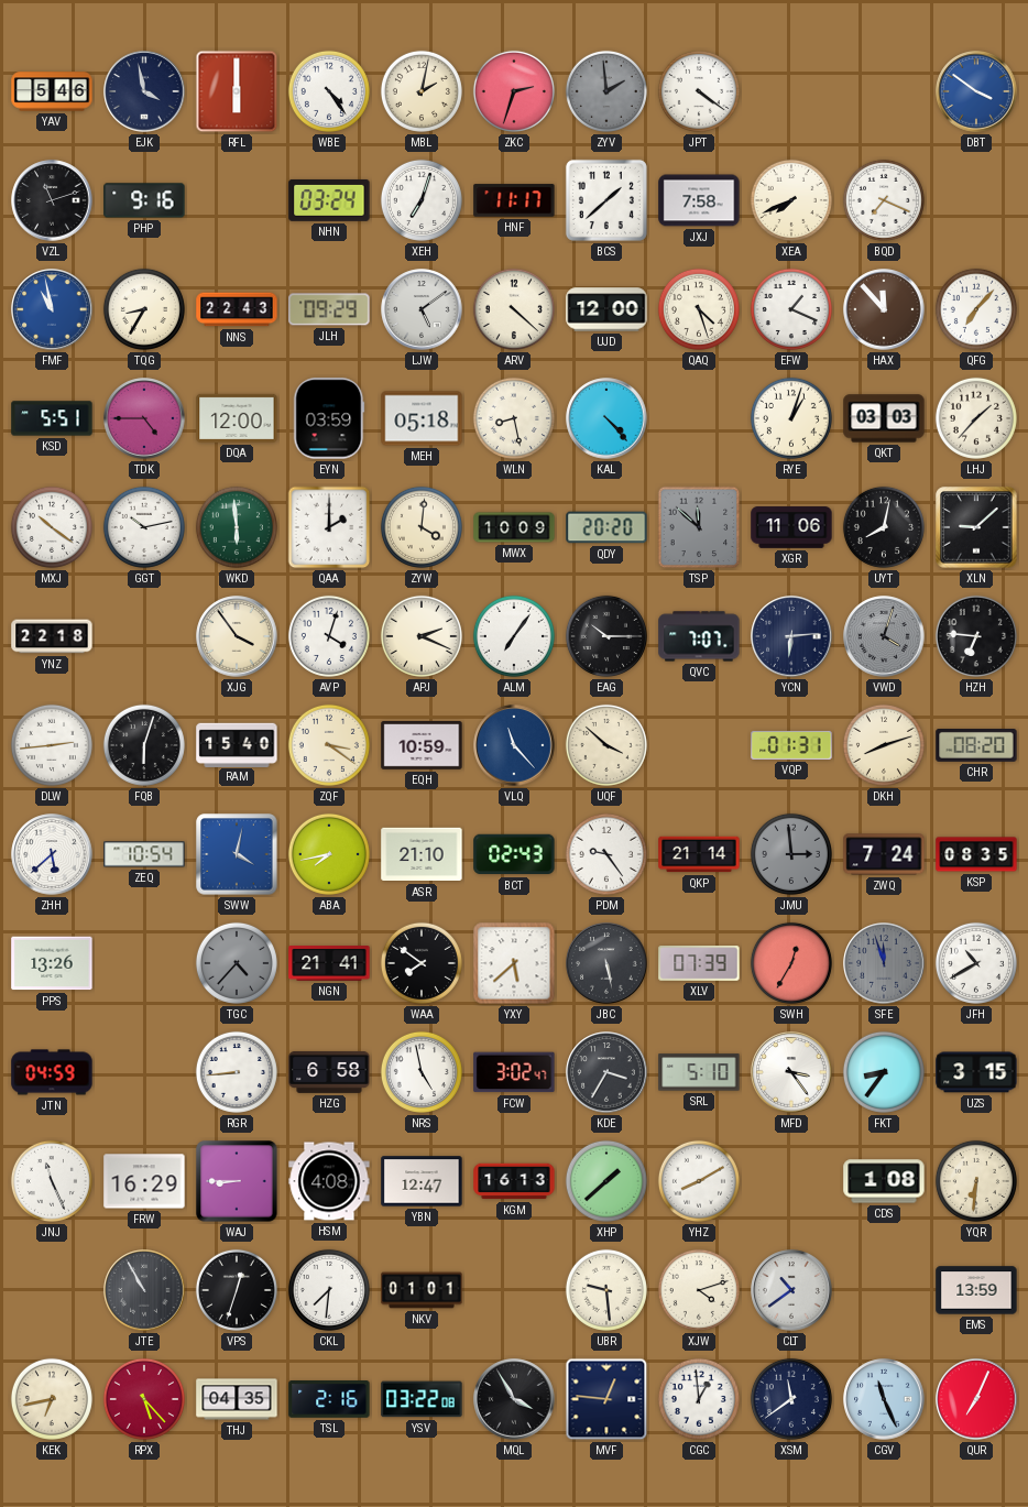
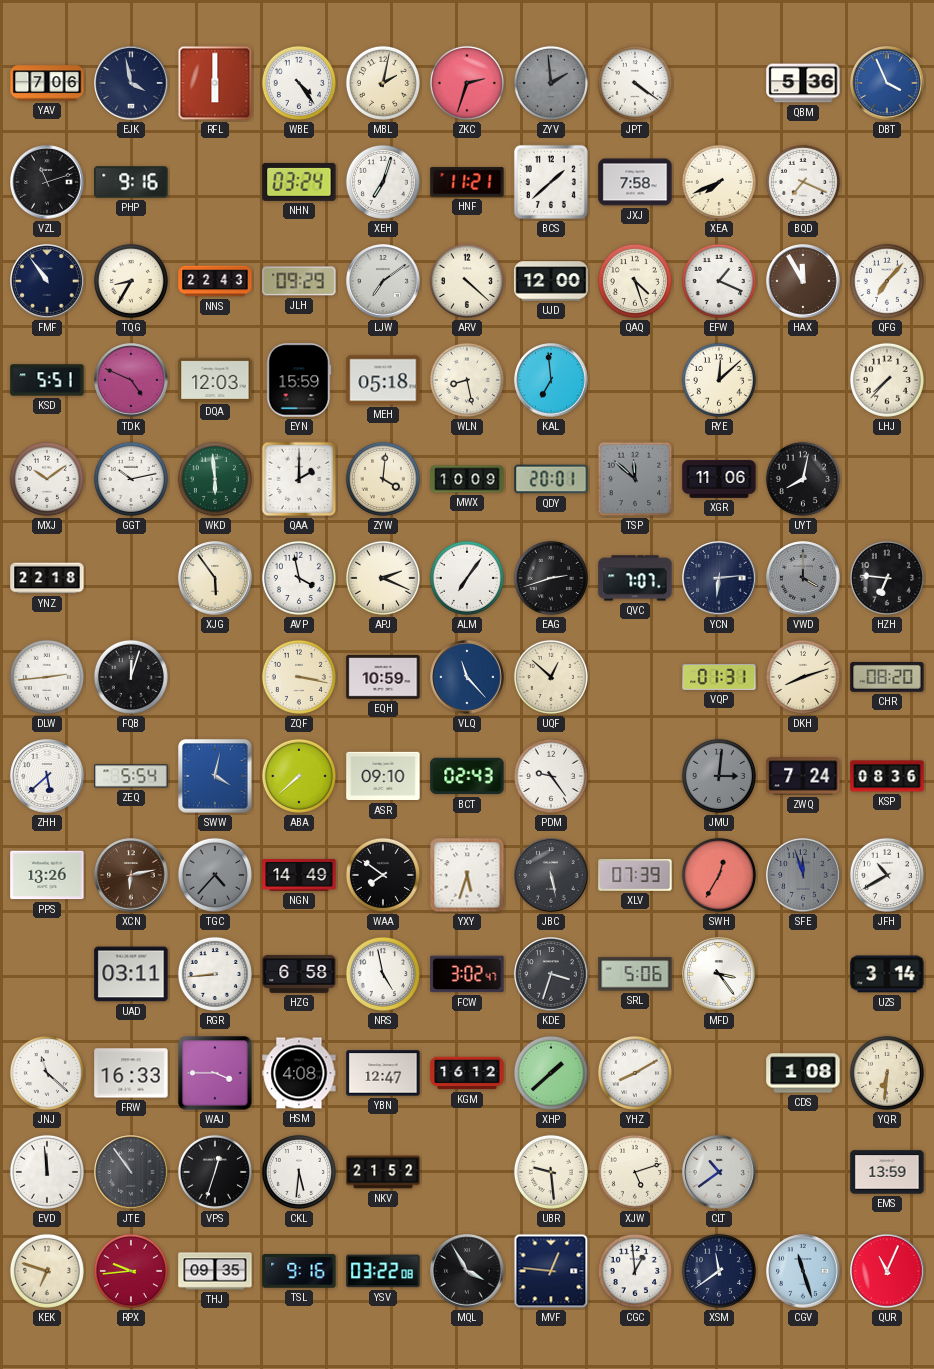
YAV: 5:46 -> 7:06
QBM: none -> 5:36
DBT: 3:51 -> 3:56
HNF: 11:17 -> 11:21
FMF: 10:58 -> 10:54
FMF dial: blue -> navy
LJW: 5:09 -> 7:09
HAX: 11:53 -> 11:55
TDK: 4:45 -> 4:49
DQA: 12:00 -> 12:03
EYN: 03:59 -> 15:59
KAL: 4:23 -> 6:59
RYE: 1:03 -> 12:08
QKT: 03:03 -> none
LHJ: 1:37 -> 7:37
MXJ: 10:21 -> 10:09
QDY: 20:20 -> 20:01
XLN: 9:08 -> none
XJG: 3:54 -> 5:54
AVP: 4:03 -> 3:58
EAG: 10:15 -> 2:42
VWD: 4:03 -> 4:00
FQB: 6:03 -> 12:03
RAM: 15:40 -> none
ZQF: 3:21 -> 3:17
UQF: 3:52 -> 12:52
ZEQ: 10:54 -> 5:54
ABA: 7:43 -> 7:38
ASR: 21:10 -> 09:10
QKP: 21:14 -> none
JMU: 2:59 -> 3:01
KSP: 08:35 -> 08:36
XCN: none -> 6:13
NGN: 21:41 -> 14:49
YXY: 5:38 -> 5:33
JTN: 04:59 -> none
UAD: none -> 03:11
KDE: 3:35 -> 3:33
SRL: 5:10 -> 5:06
FKT: 8:36 -> none
UZS: 3:15 -> 3:14
JNJ: 11:26 -> 11:22
FRW: 16:29 -> 16:33
WAJ: 8:45 -> 3:45
KGM: 16:13 -> 16:12
EVD: none -> 11:59
JTE: 10:55 -> 10:54
CKL: 7:31 -> 5:31
NKV: 01:01 -> 21:52
XJW: 4:12 -> 5:12
KEK: 6:43 -> 6:48
RPX: 5:23 -> 9:44
THJ: 04:35 -> 09:35
TSL: 2:16 -> 9:16
CGV: 11:26 -> 11:27
QUR: 7:04 -> 11:04
